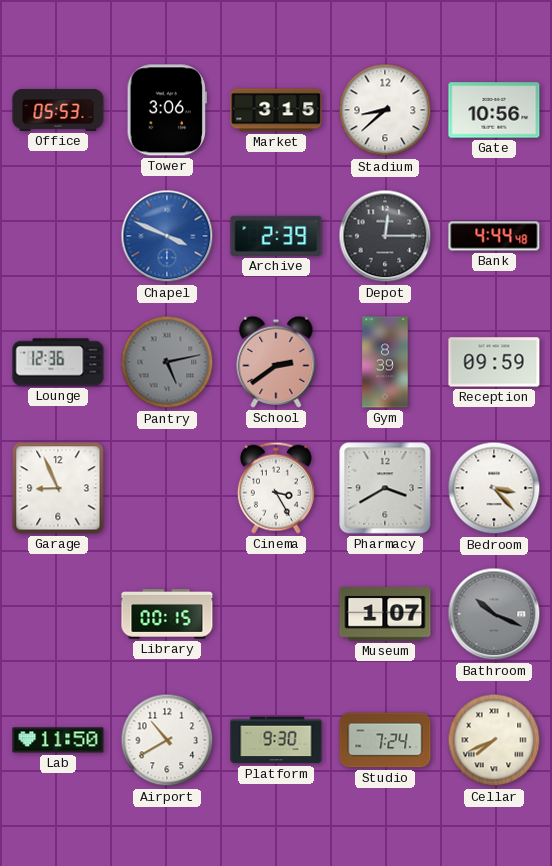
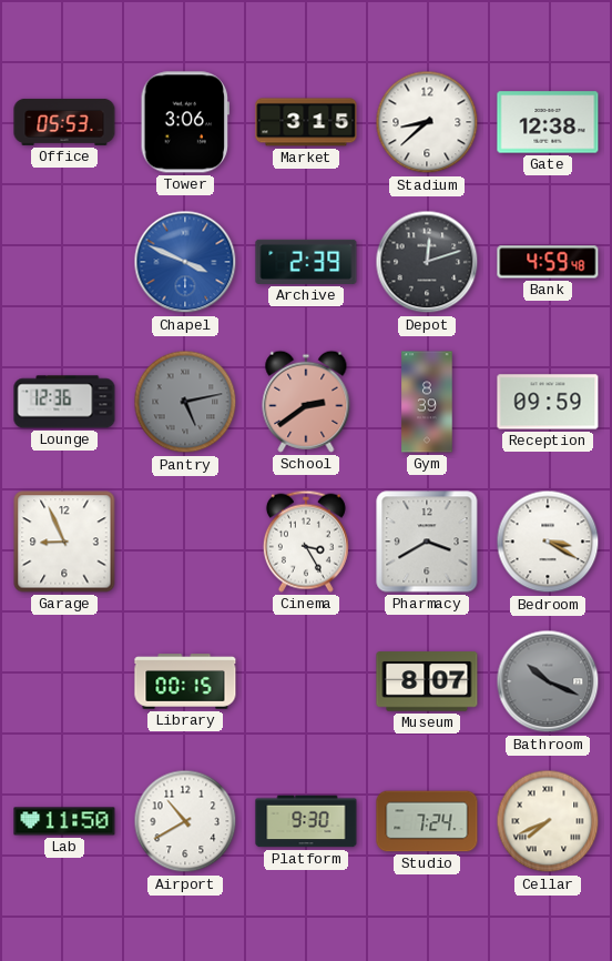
Gate: 10:56 -> 12:38
Depot: 12:15 -> 12:12
Bank: 4:44 -> 4:59
Bedroom: 3:23 -> 3:20
Museum: 1:07 -> 8:07
